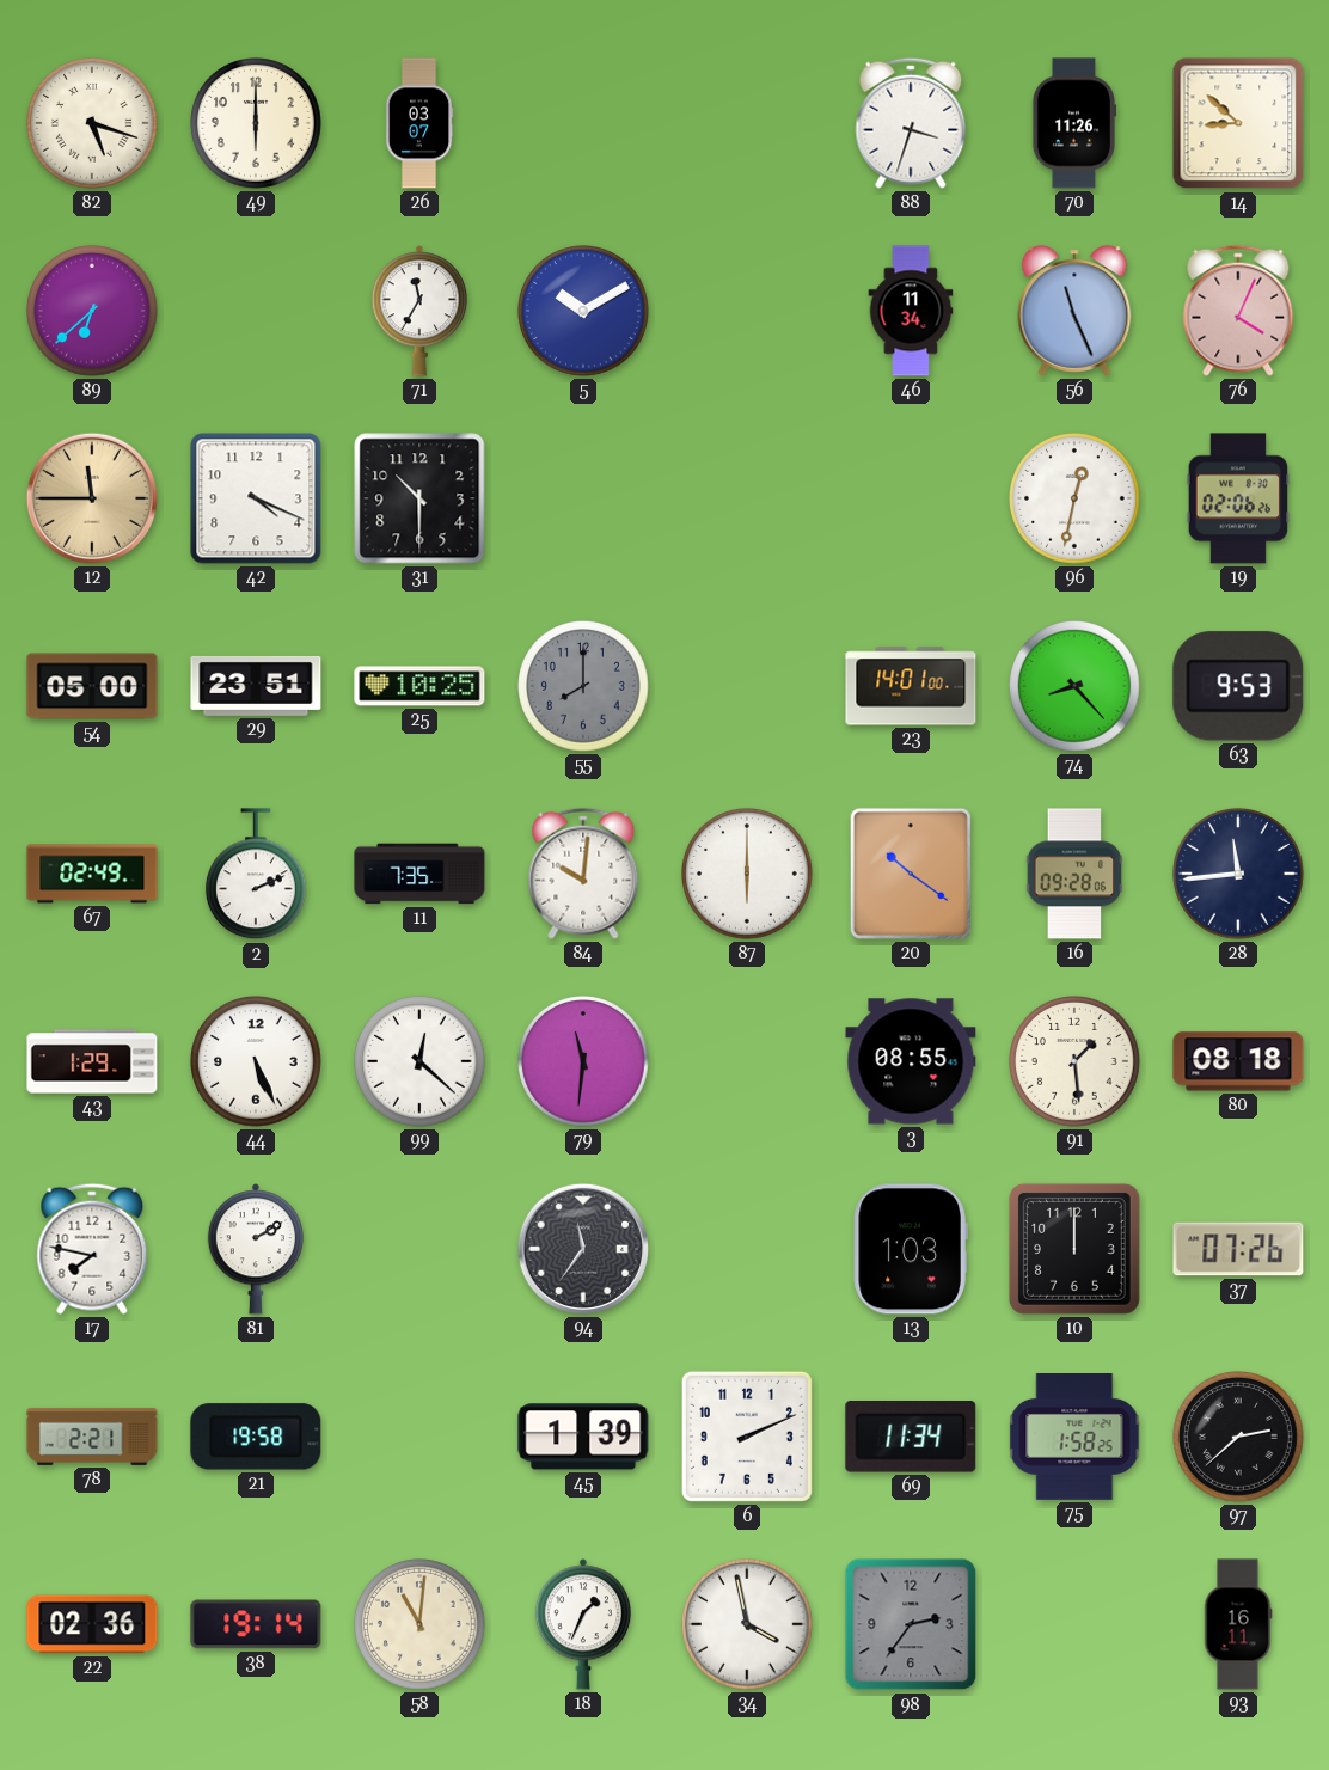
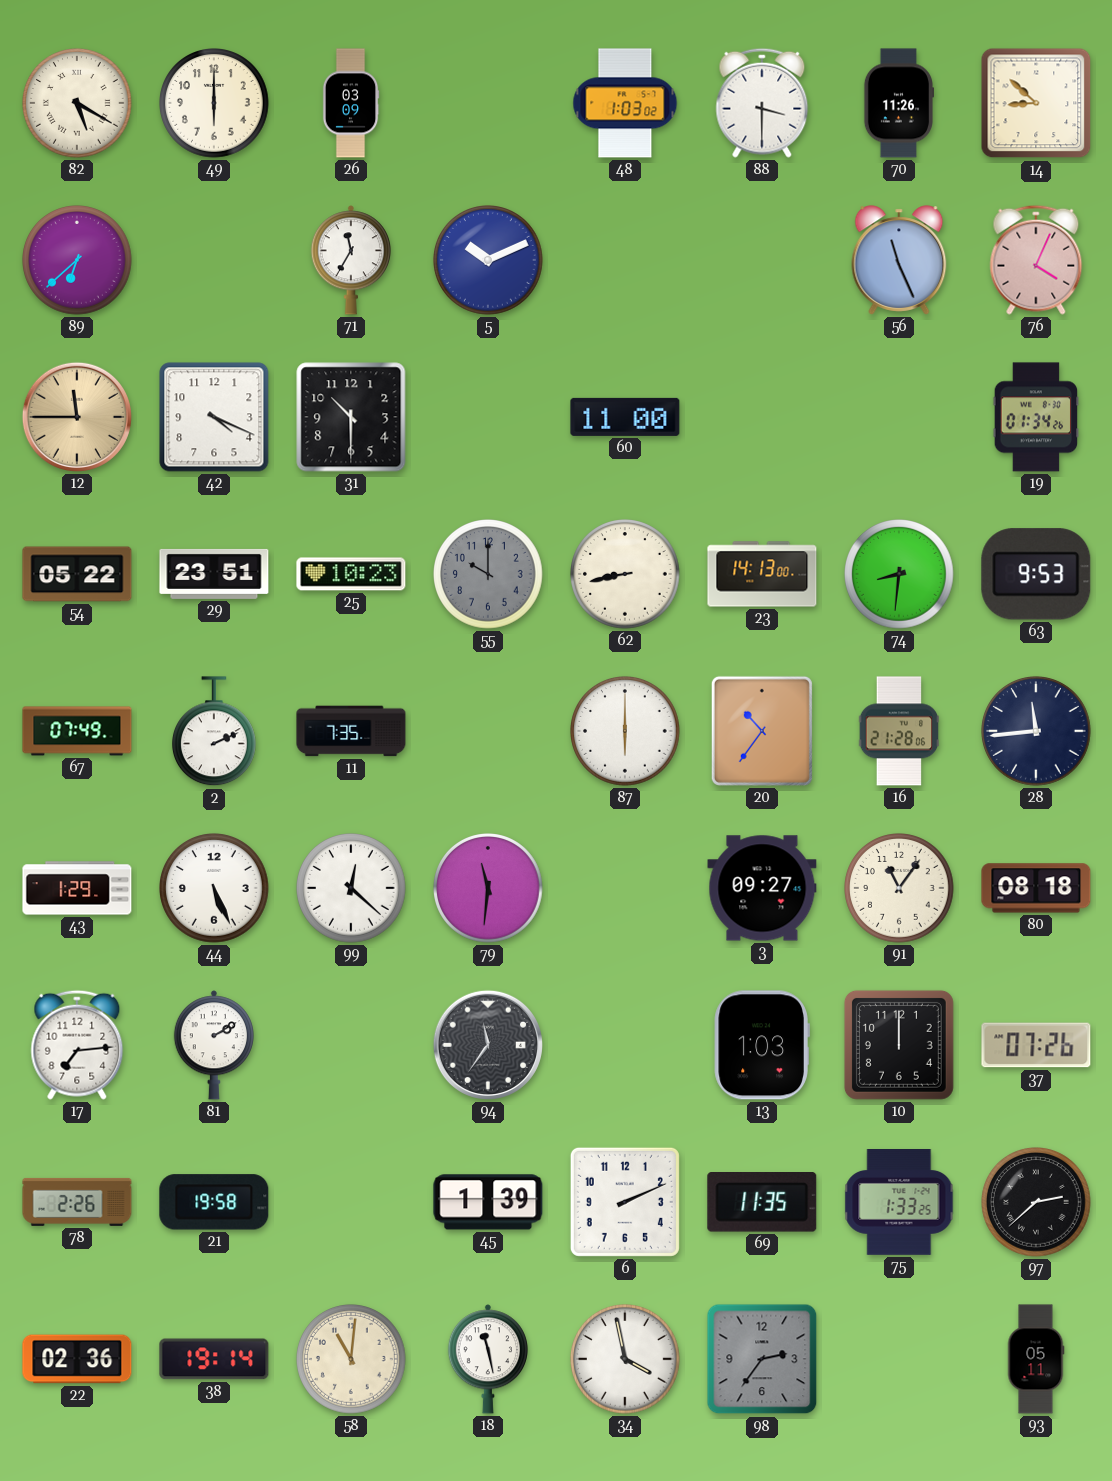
82: 5:18 -> 5:20
26: 03:07 -> 03:09
48: none -> 1:03
88: 3:33 -> 3:30
5: 10:10 -> 10:11
46: 11:34 -> none
60: none -> 11:00
96: 12:32 -> none
19: 02:06 -> 01:34
54: 05:00 -> 05:22
25: 10:25 -> 10:23
55: 8:00 -> 10:00
62: none -> 8:43
23: 14:01 -> 14:13
74: 8:23 -> 8:31
67: 02:49 -> 07:49
84: 10:01 -> none
20: 10:21 -> 10:36
16: 09:28 -> 21:28
3: 08:55 -> 09:27
91: 1:29 -> 11:06
17: 7:47 -> 7:14
78: 2:21 -> 2:26
69: 11:34 -> 11:35
75: 1:58 -> 1:33
18: 1:34 -> 11:28
93: 16:11 -> 05:11
